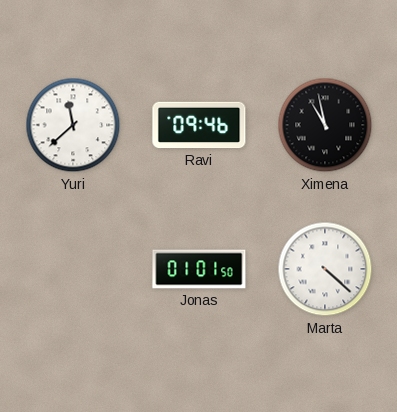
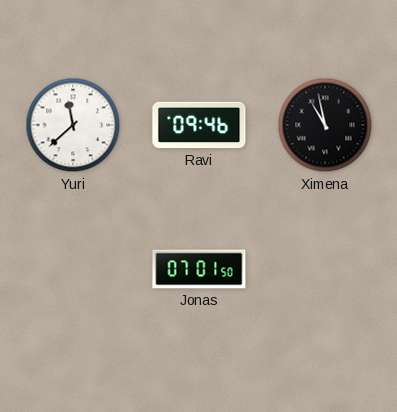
Jonas: 01:01 -> 07:01
Marta: 4:22 -> none
